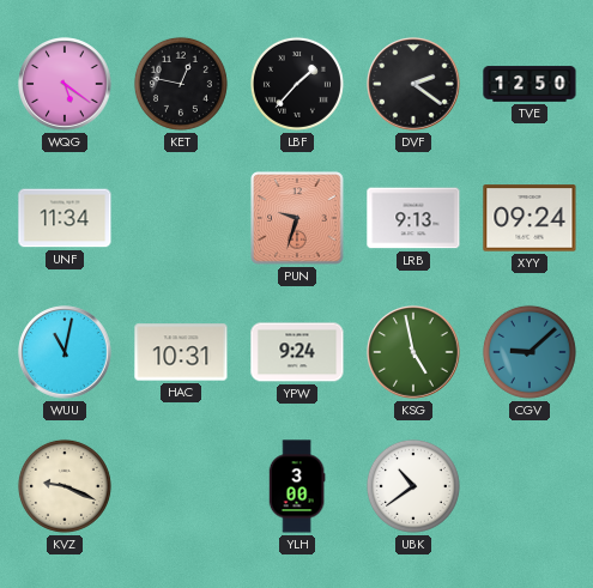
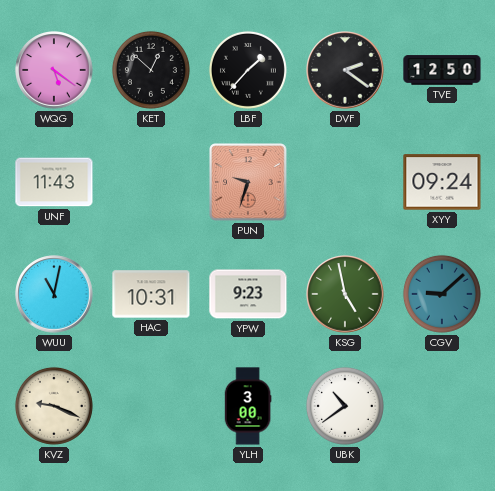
KET: 12:47 -> 12:52
UNF: 11:34 -> 11:43
LRB: 9:13 -> none
YPW: 9:24 -> 9:23
